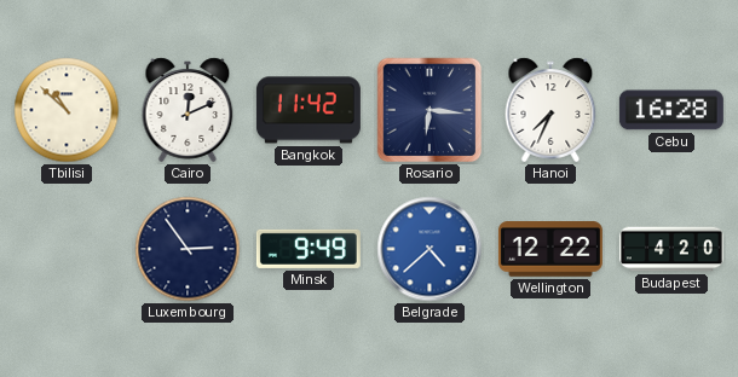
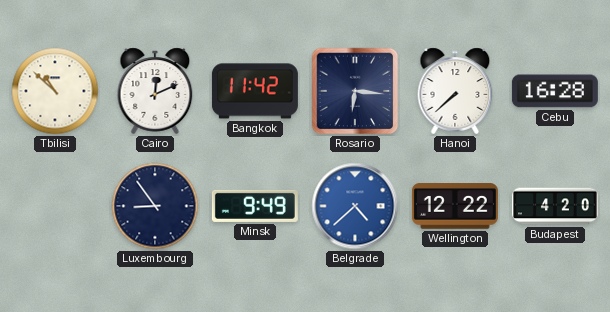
Hanoi: 7:34 -> 7:38
Luxembourg: 2:54 -> 8:54
